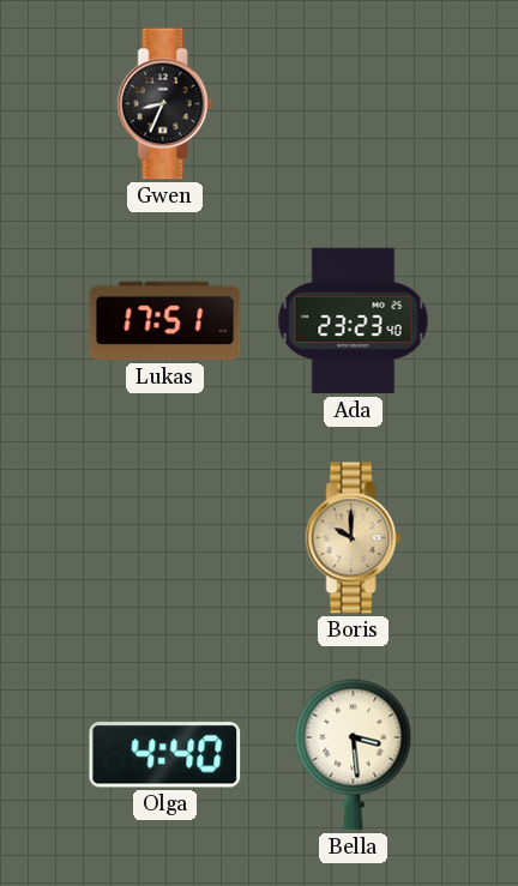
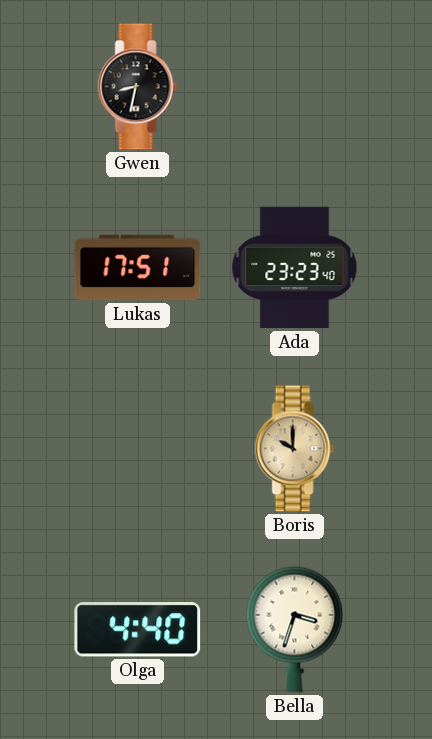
Gwen: 8:34 -> 8:32
Bella: 3:29 -> 3:33
